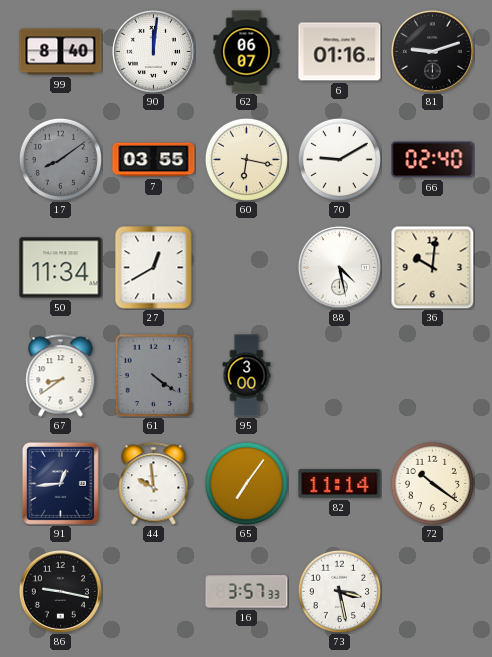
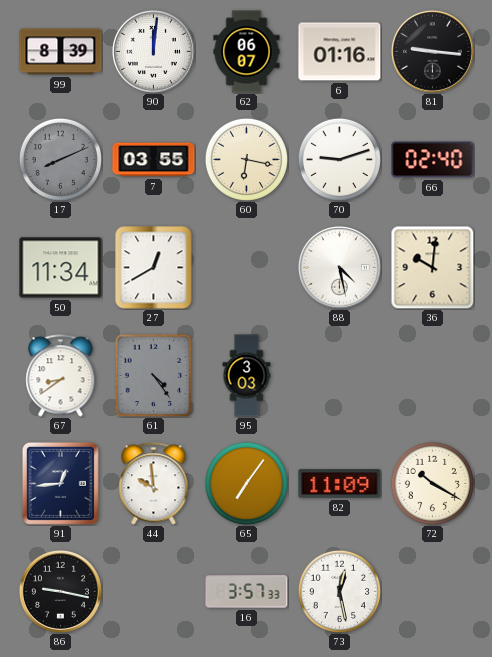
99: 8:40 -> 8:39
81: 9:12 -> 9:16
17: 8:09 -> 8:11
70: 9:10 -> 9:12
61: 4:21 -> 4:24
95: 3:00 -> 3:03
82: 11:14 -> 11:09
72: 10:21 -> 10:20
73: 3:28 -> 12:28
